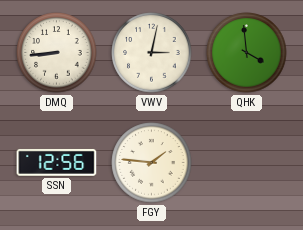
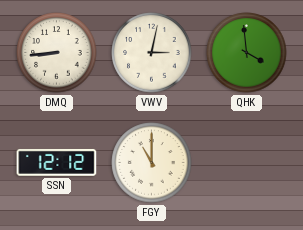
SSN: 12:56 -> 12:12
FGY: 1:46 -> 11:00
